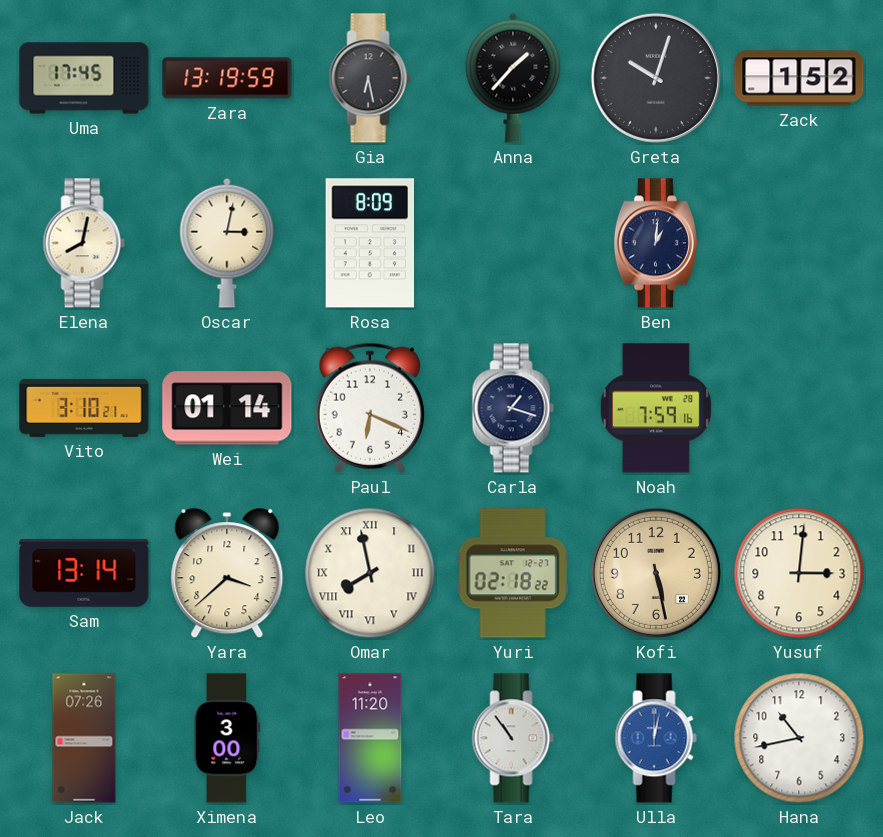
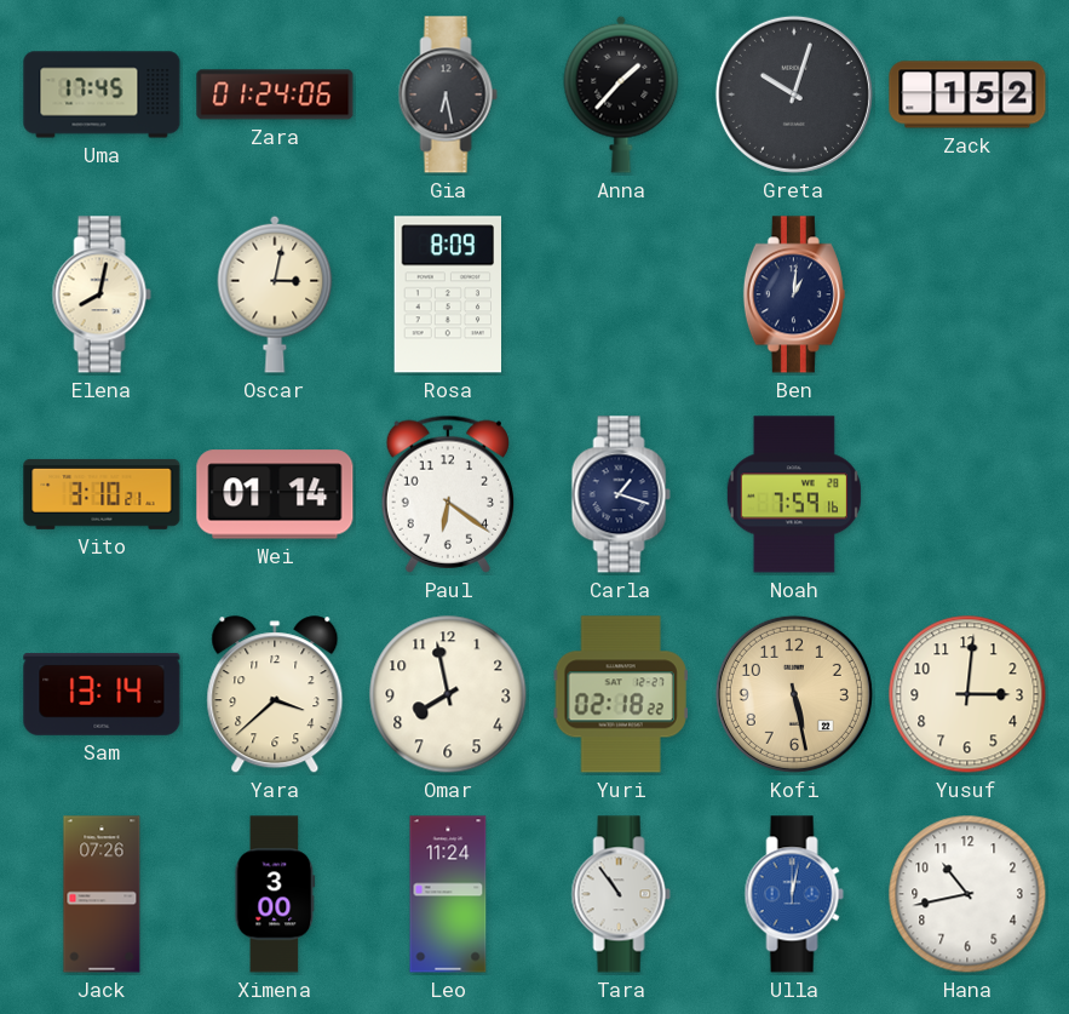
Zara: 13:19 -> 01:24
Paul: 6:19 -> 6:21
Omar numerals: Roman -> Arabic
Leo: 11:20 -> 11:24
